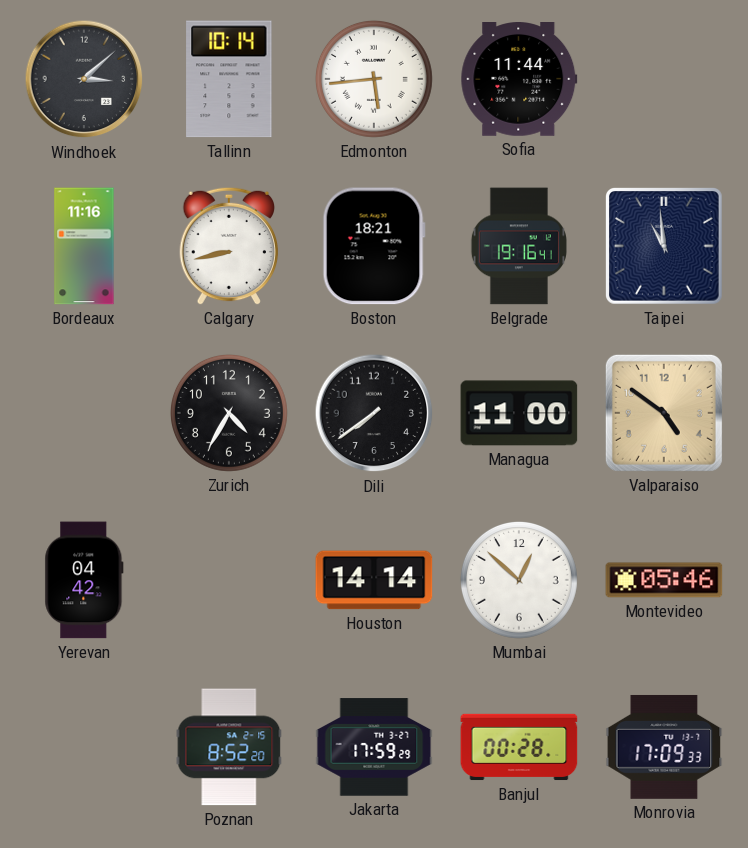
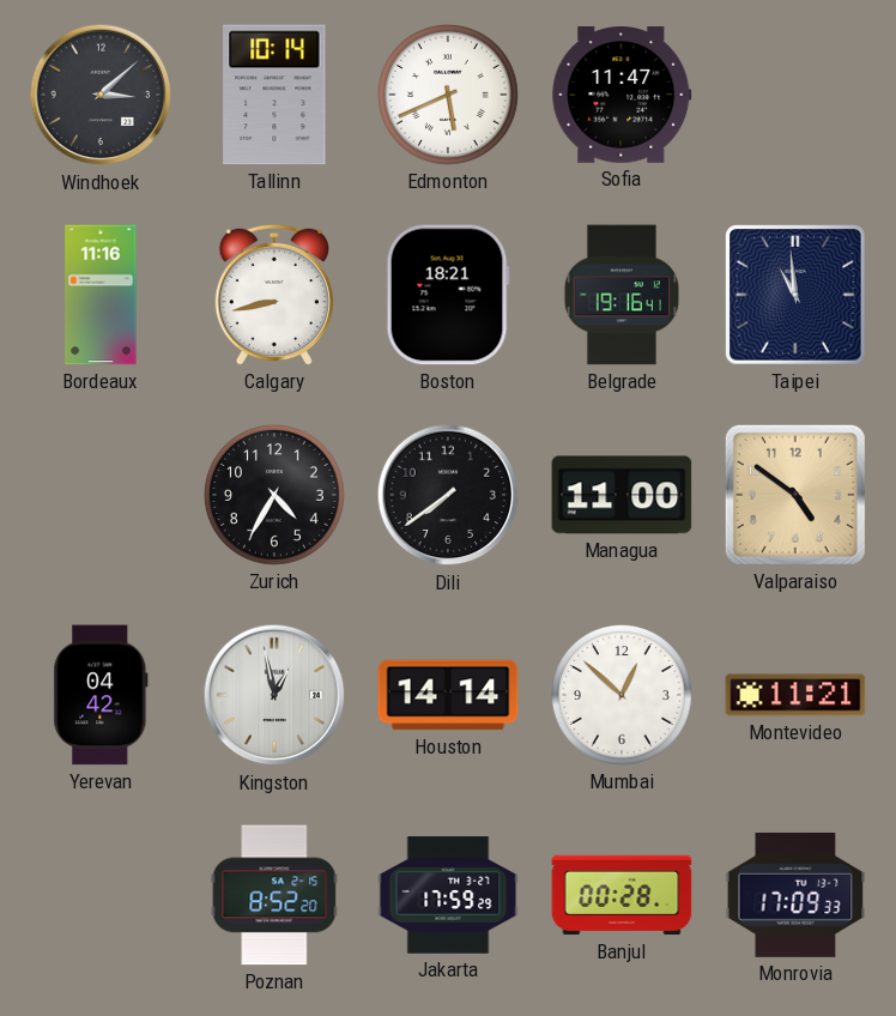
Edmonton: 5:44 -> 5:41
Sofia: 11:44 -> 11:47
Kingston: none -> 12:58
Montevideo: 05:46 -> 11:21
